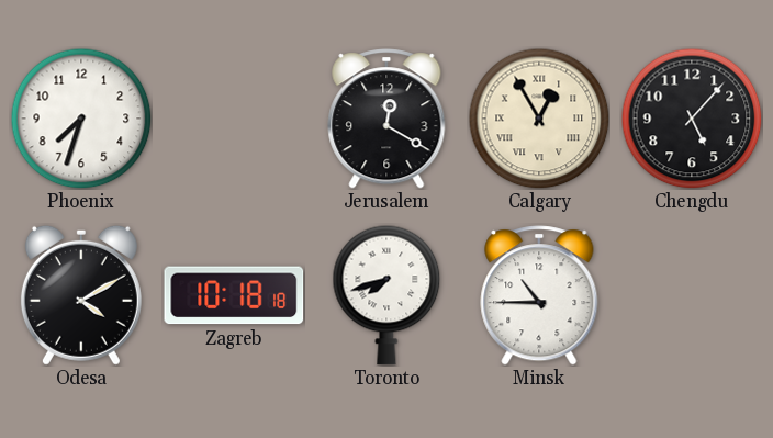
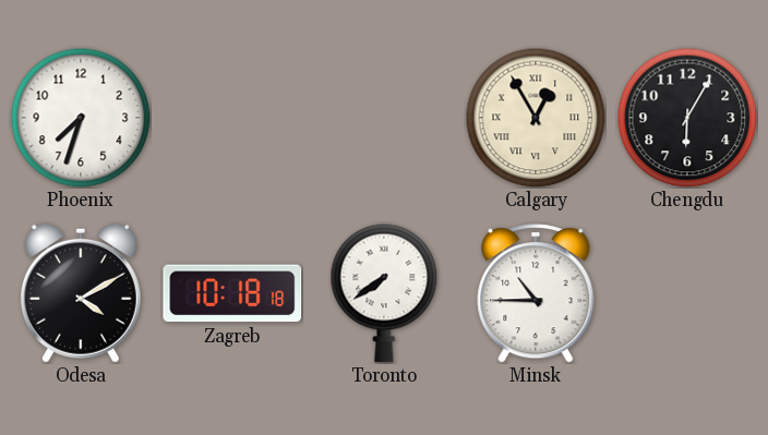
Jerusalem: 12:20 -> none
Chengdu: 5:07 -> 6:05
Toronto: 7:42 -> 7:39
